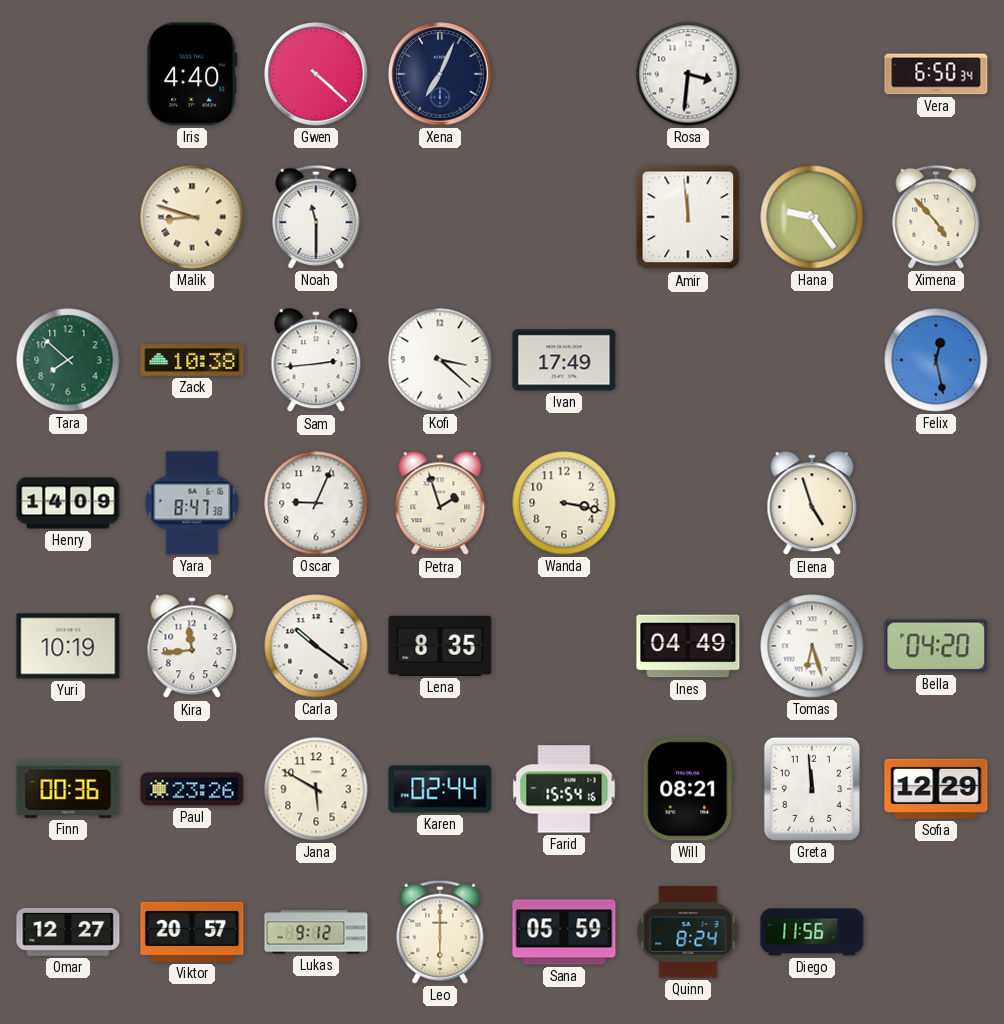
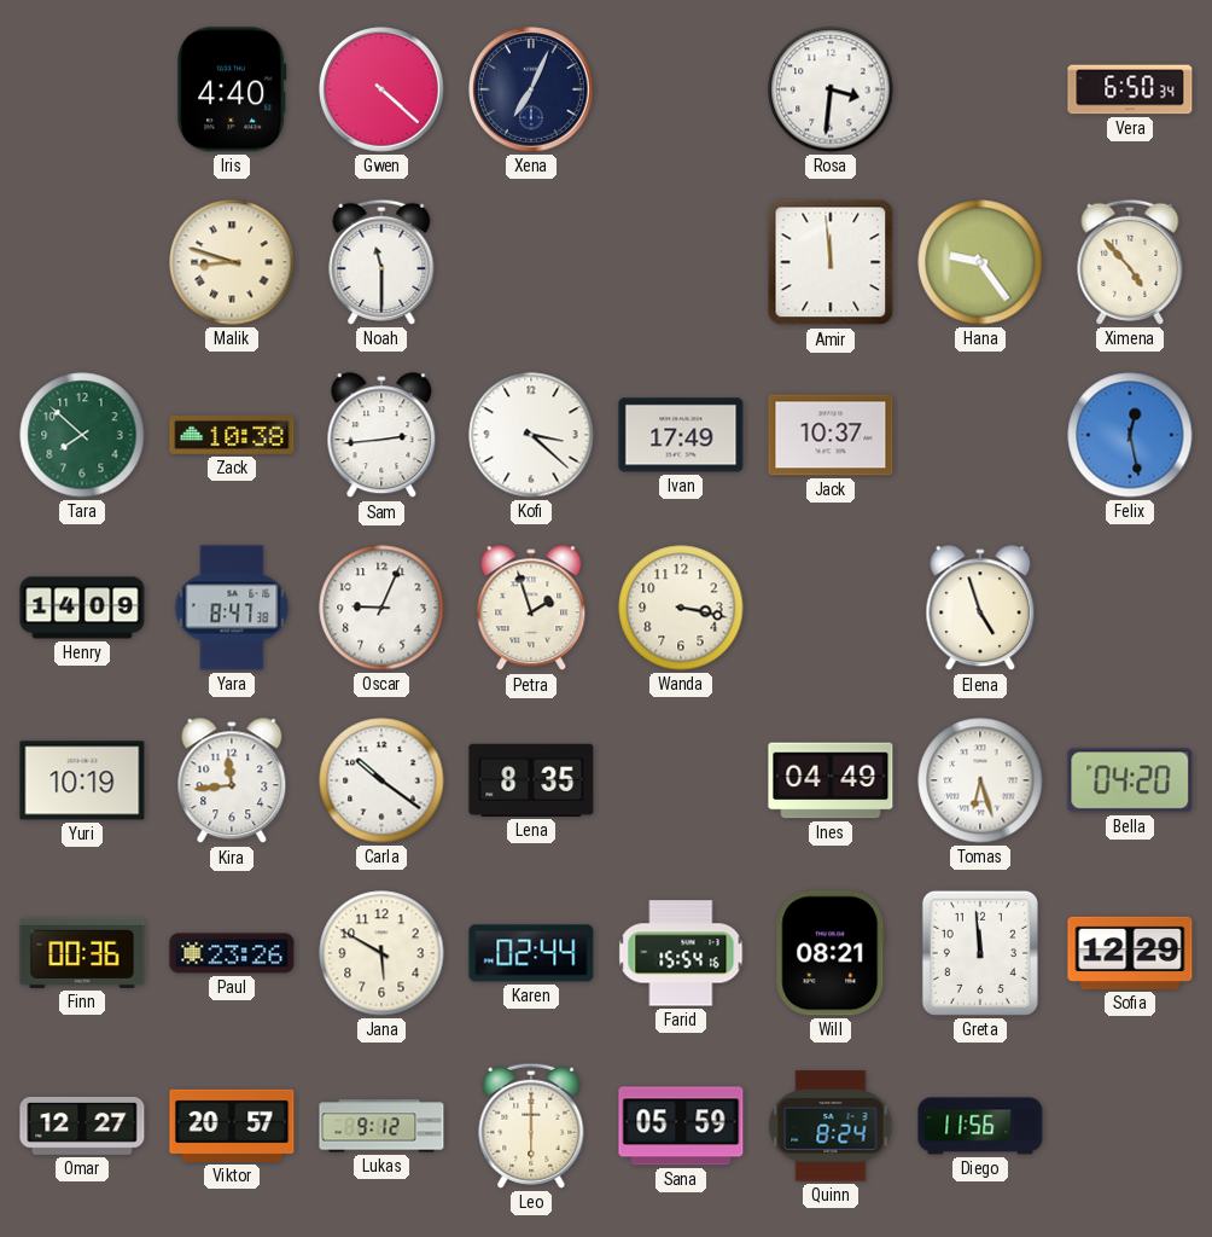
Jack: none -> 10:37
